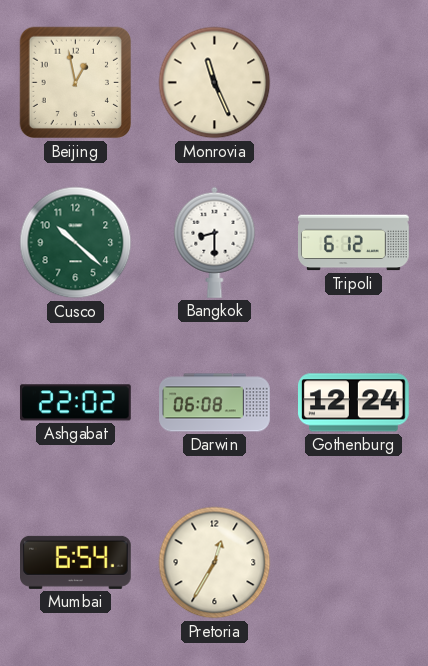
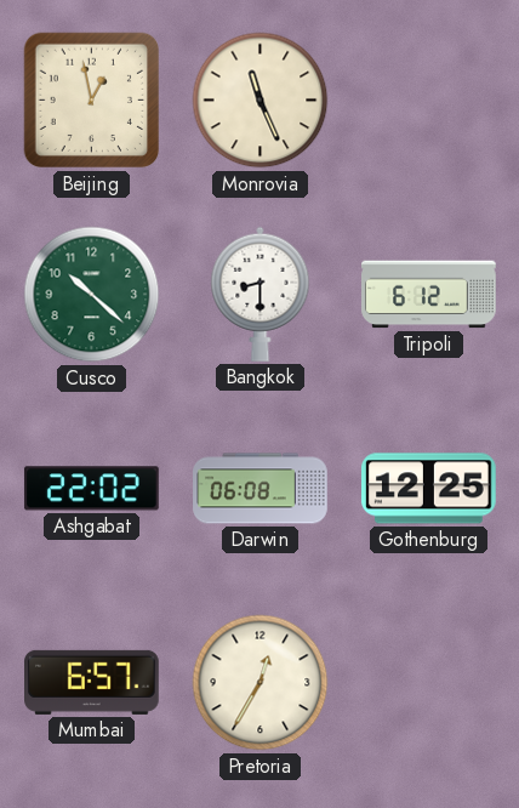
Gothenburg: 12:24 -> 12:25
Mumbai: 6:54 -> 6:57
